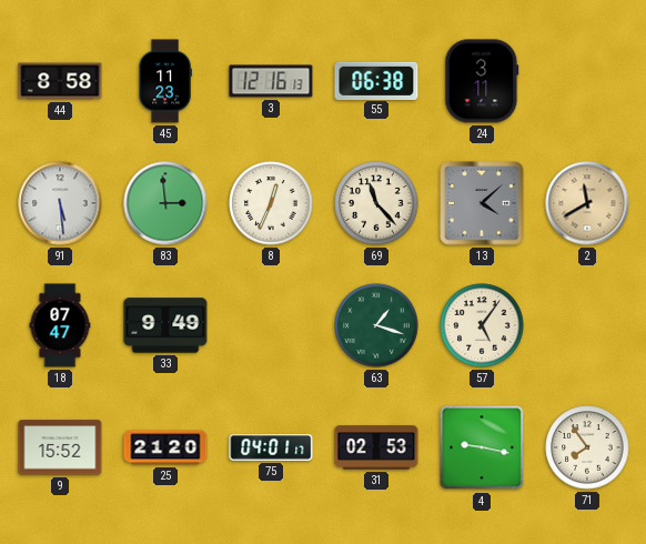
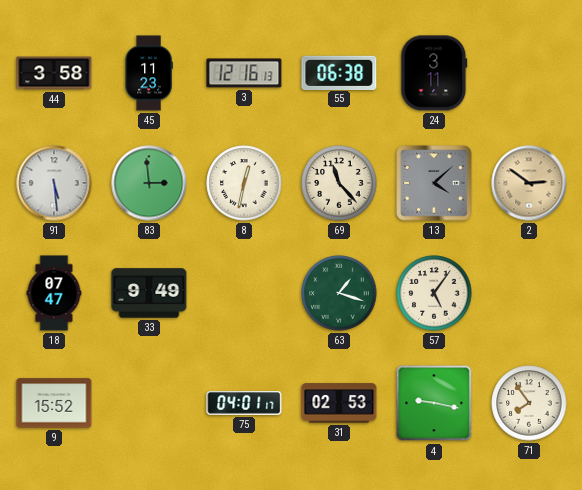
44: 8:58 -> 3:58
8: 12:34 -> 12:32
2: 11:40 -> 2:51
25: 21:20 -> none
